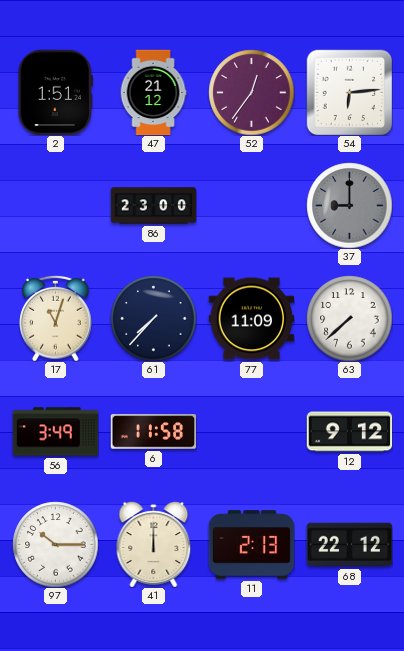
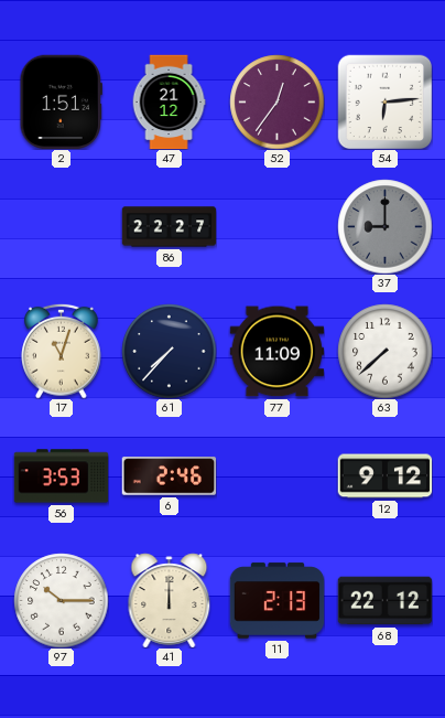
86: 23:00 -> 22:27
56: 3:49 -> 3:53
6: 11:58 -> 2:46
